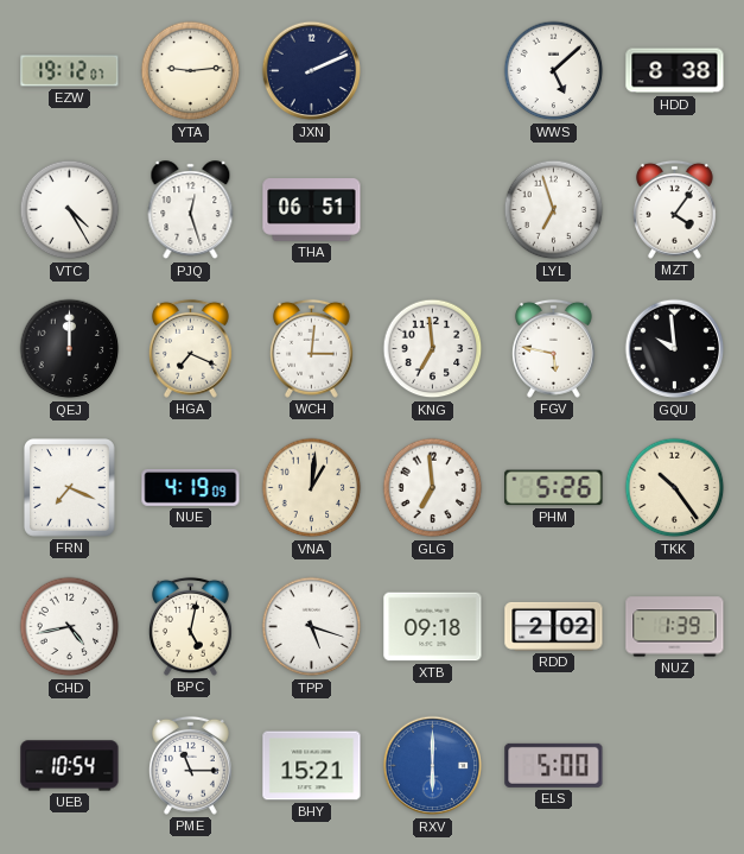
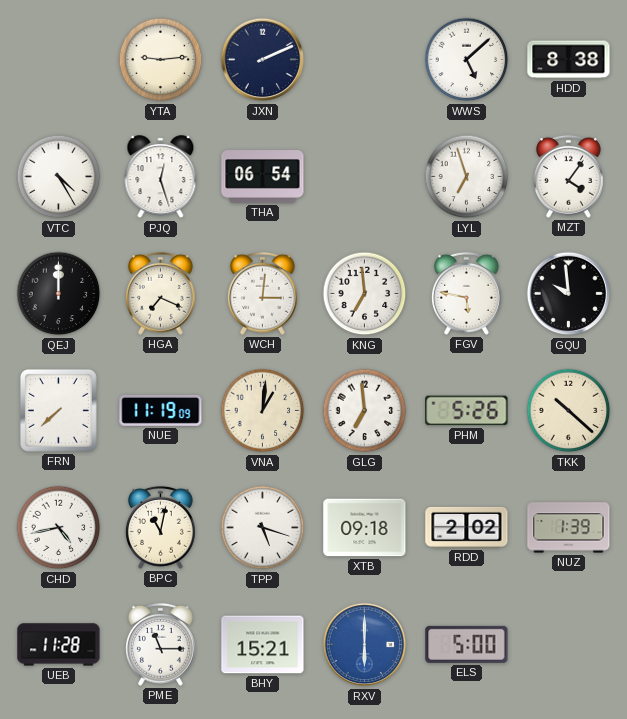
EZW: 19:12 -> none
THA: 06:51 -> 06:54
FRN: 7:19 -> 7:38
NUE: 4:19 -> 11:19
TKK: 10:24 -> 10:22
BPC: 5:02 -> 11:02
UEB: 10:54 -> 11:28
